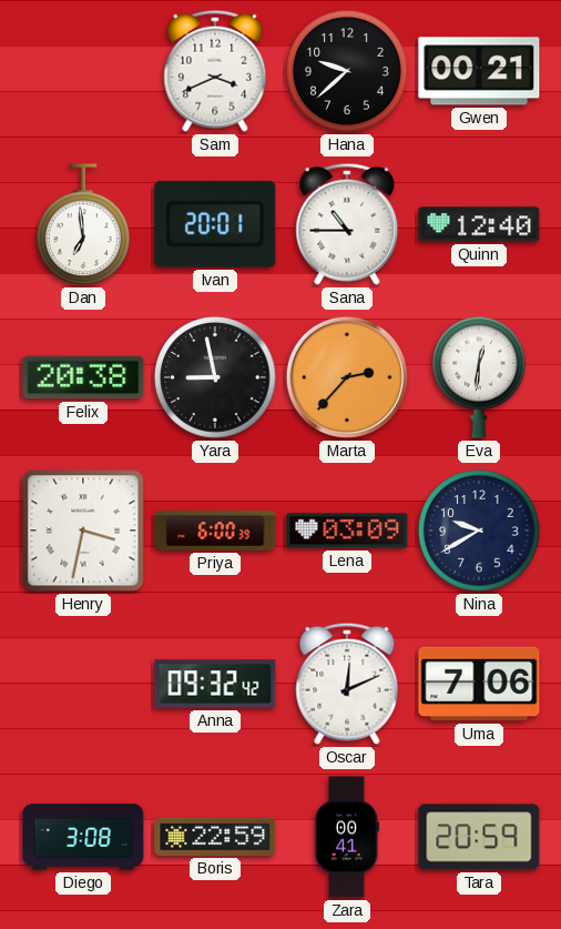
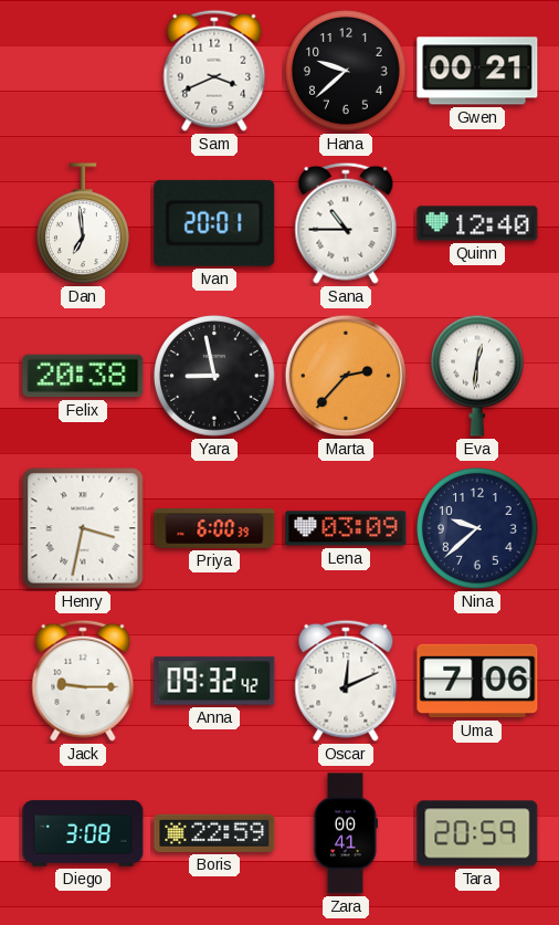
Nina: 9:40 -> 9:38
Jack: none -> 9:15
